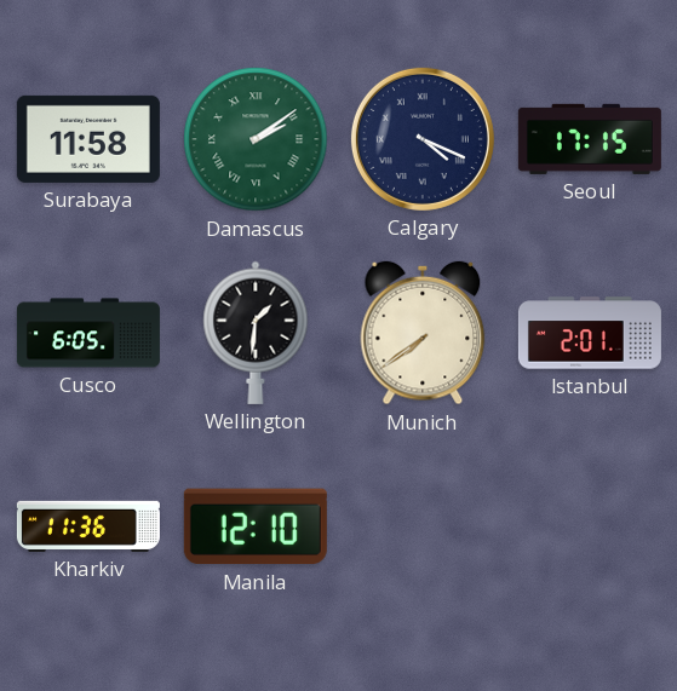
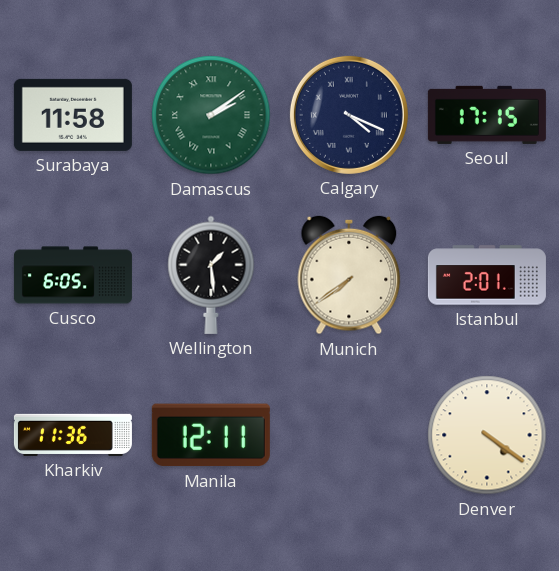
Wellington: 1:31 -> 1:29
Manila: 12:10 -> 12:11
Denver: none -> 4:21
